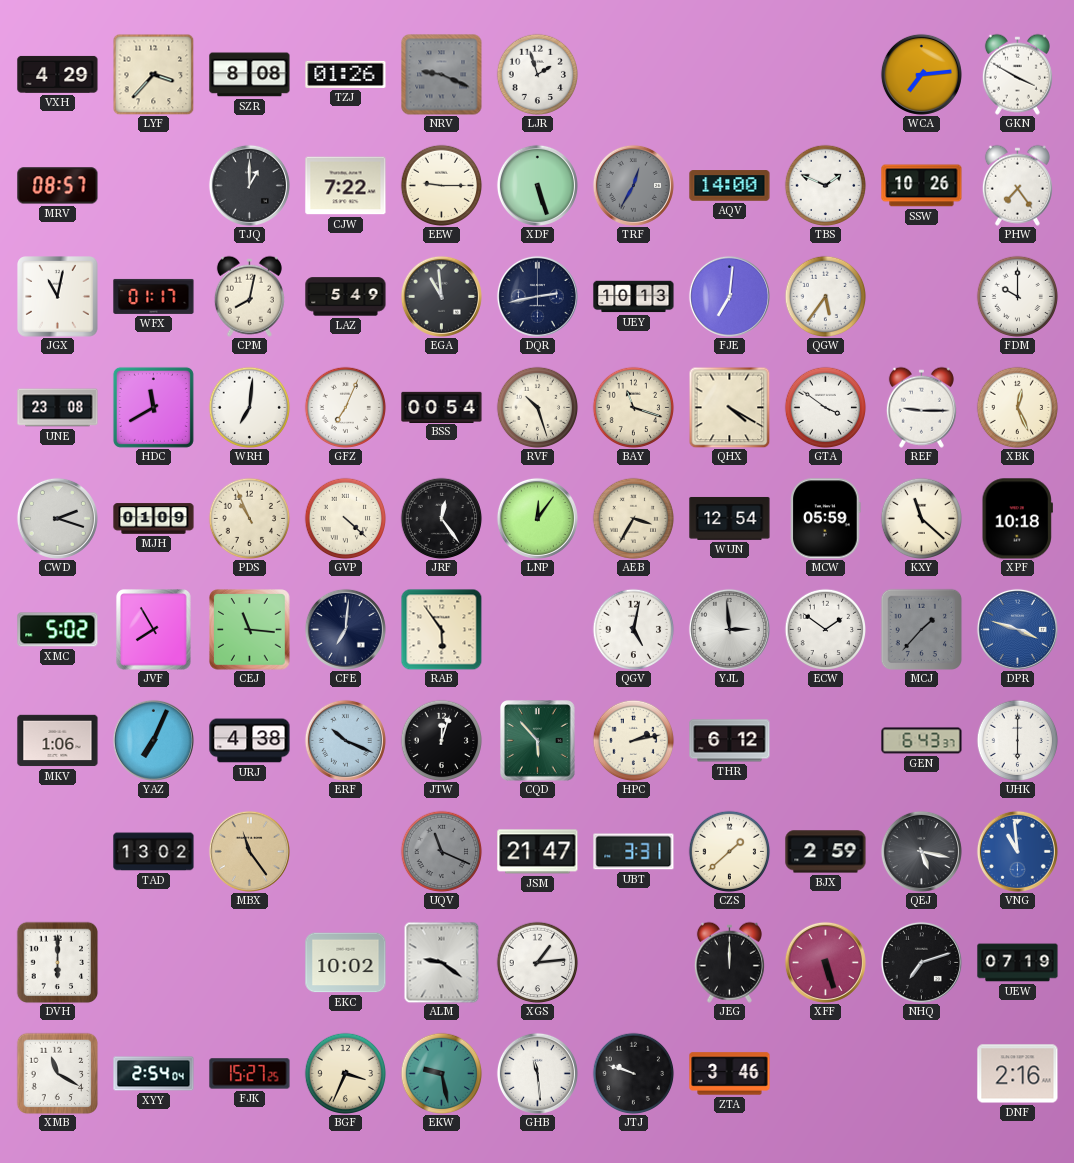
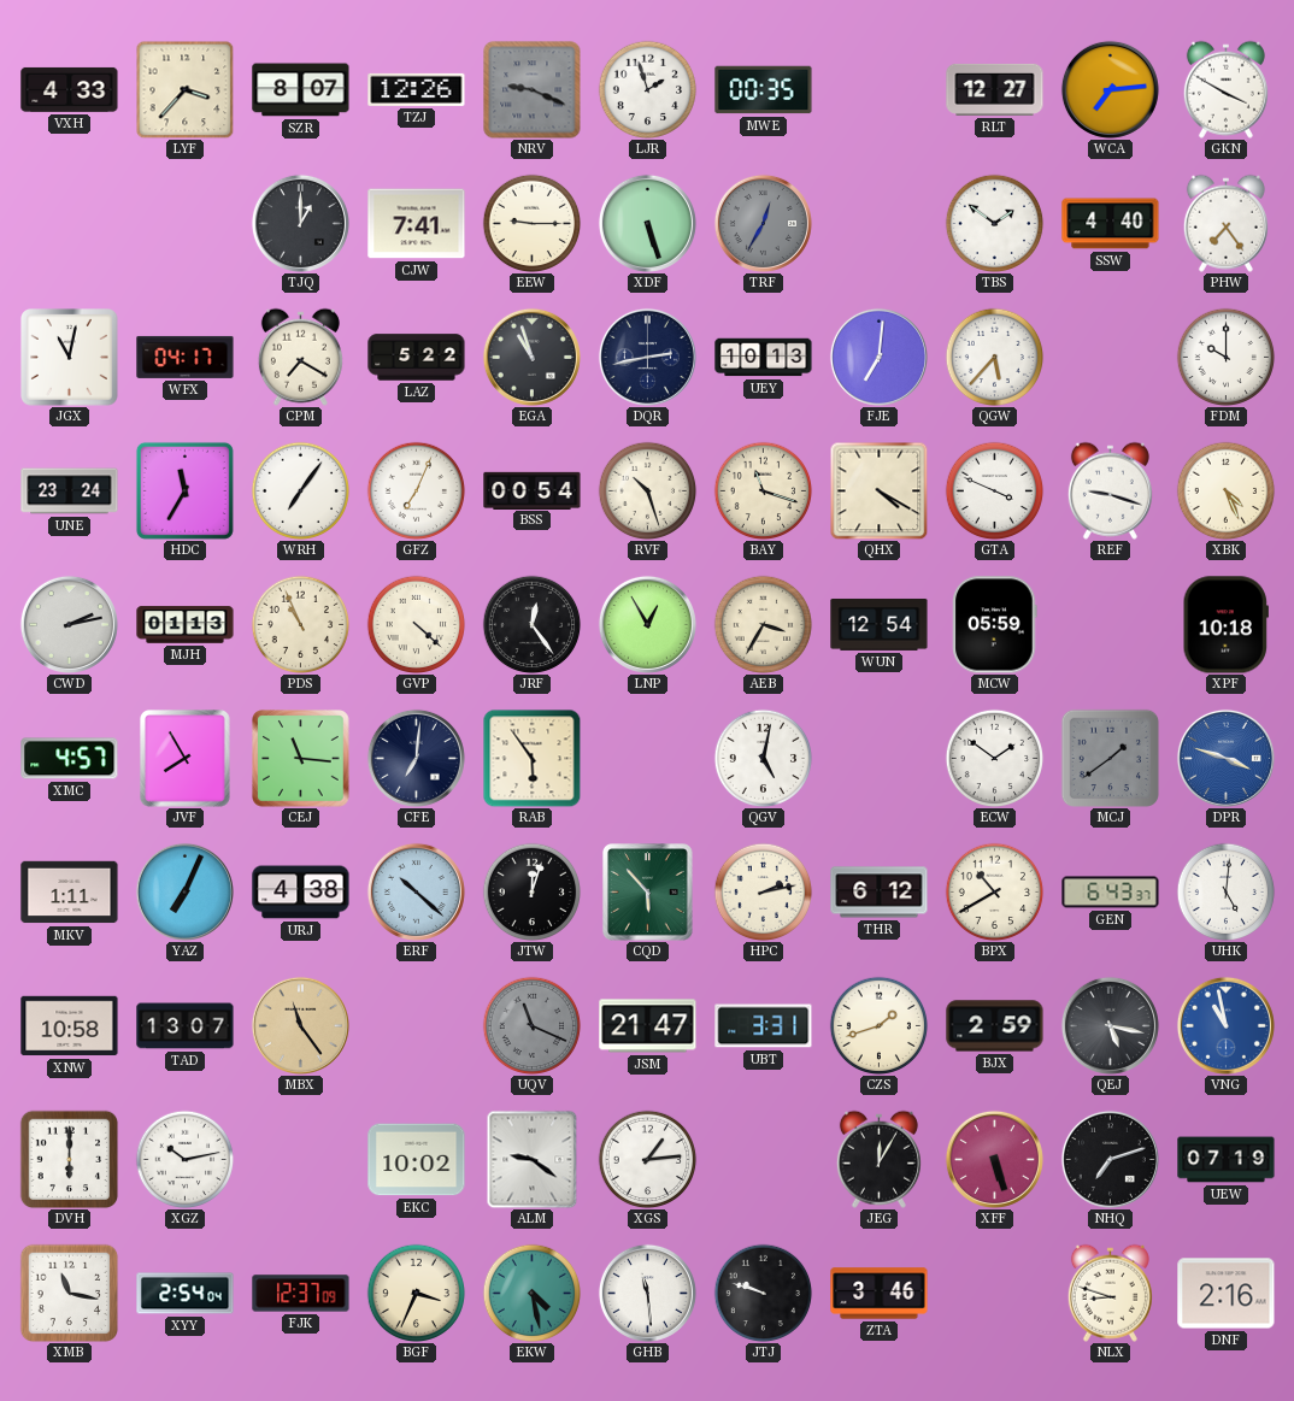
VXH: 4:29 -> 4:33
SZR: 8:08 -> 8:07
TZJ: 01:26 -> 12:26
MWE: none -> 00:35
RLT: none -> 12:27
MRV: 08:57 -> none
CJW: 7:22 -> 7:41
AQV: 14:00 -> none
TBS: 1:49 -> 1:51
SSW: 10:26 -> 4:40
WFX: 01:17 -> 04:17
CPM: 8:02 -> 7:20
LAZ: 5:49 -> 5:22
EGA: 10:59 -> 10:57
QGW: 5:36 -> 5:37
UNE: 23:08 -> 23:24
HDC: 11:40 -> 11:35
WRH: 7:01 -> 7:06
GTA: 3:51 -> 3:49
REF: 9:15 -> 9:18
XBK: 12:26 -> 4:26
CWD: 2:18 -> 2:13
MJH: 01:09 -> 01:13
LNP: 12:06 -> 12:55
KXY: 11:22 -> none
XMC: 5:02 -> 4:57
YJL: 2:59 -> none
MCJ: 1:37 -> 1:39
MKV: 1:06 -> 1:11
ERF: 10:19 -> 10:22
BPX: none -> 10:40
UHK: 6:00 -> 5:01
XNW: none -> 10:58
TAD: 13:02 -> 13:07
CZS: 1:38 -> 1:42
VNG: 10:59 -> 10:58
XGZ: none -> 10:13
JEG: 12:00 -> 12:05
XMB: 11:20 -> 11:17
FJK: 15:27 -> 12:37
EKW: 9:28 -> 4:28
NLX: none -> 8:48
